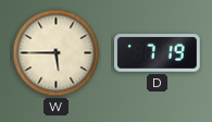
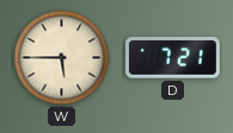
D: 7:19 -> 7:21
